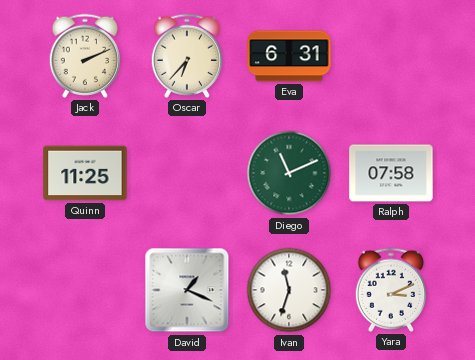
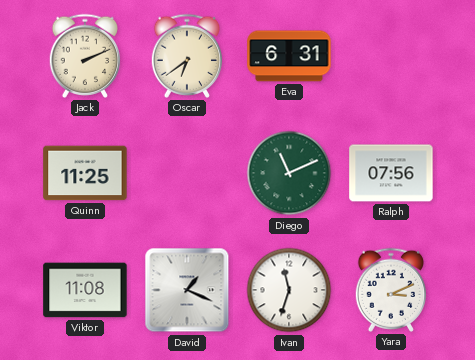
Oscar: 6:37 -> 6:39
Ralph: 07:58 -> 07:56
Viktor: none -> 11:08
